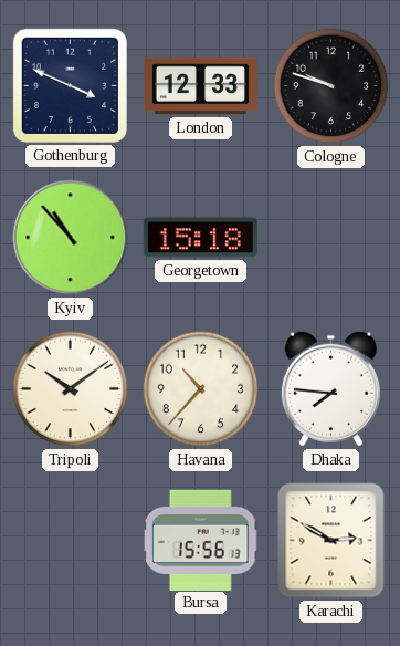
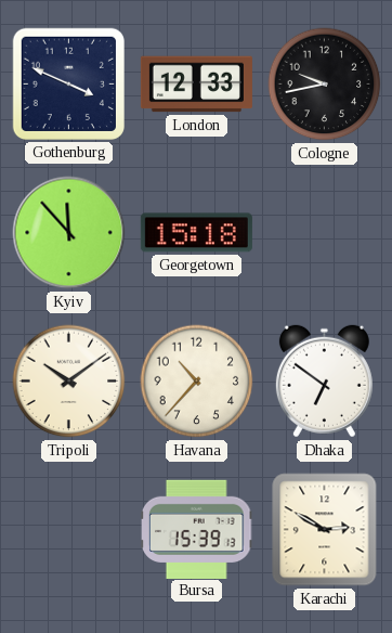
Cologne: 9:48 -> 9:43
Kyiv: 10:53 -> 11:53
Dhaka: 7:46 -> 6:51
Bursa: 15:56 -> 15:39
